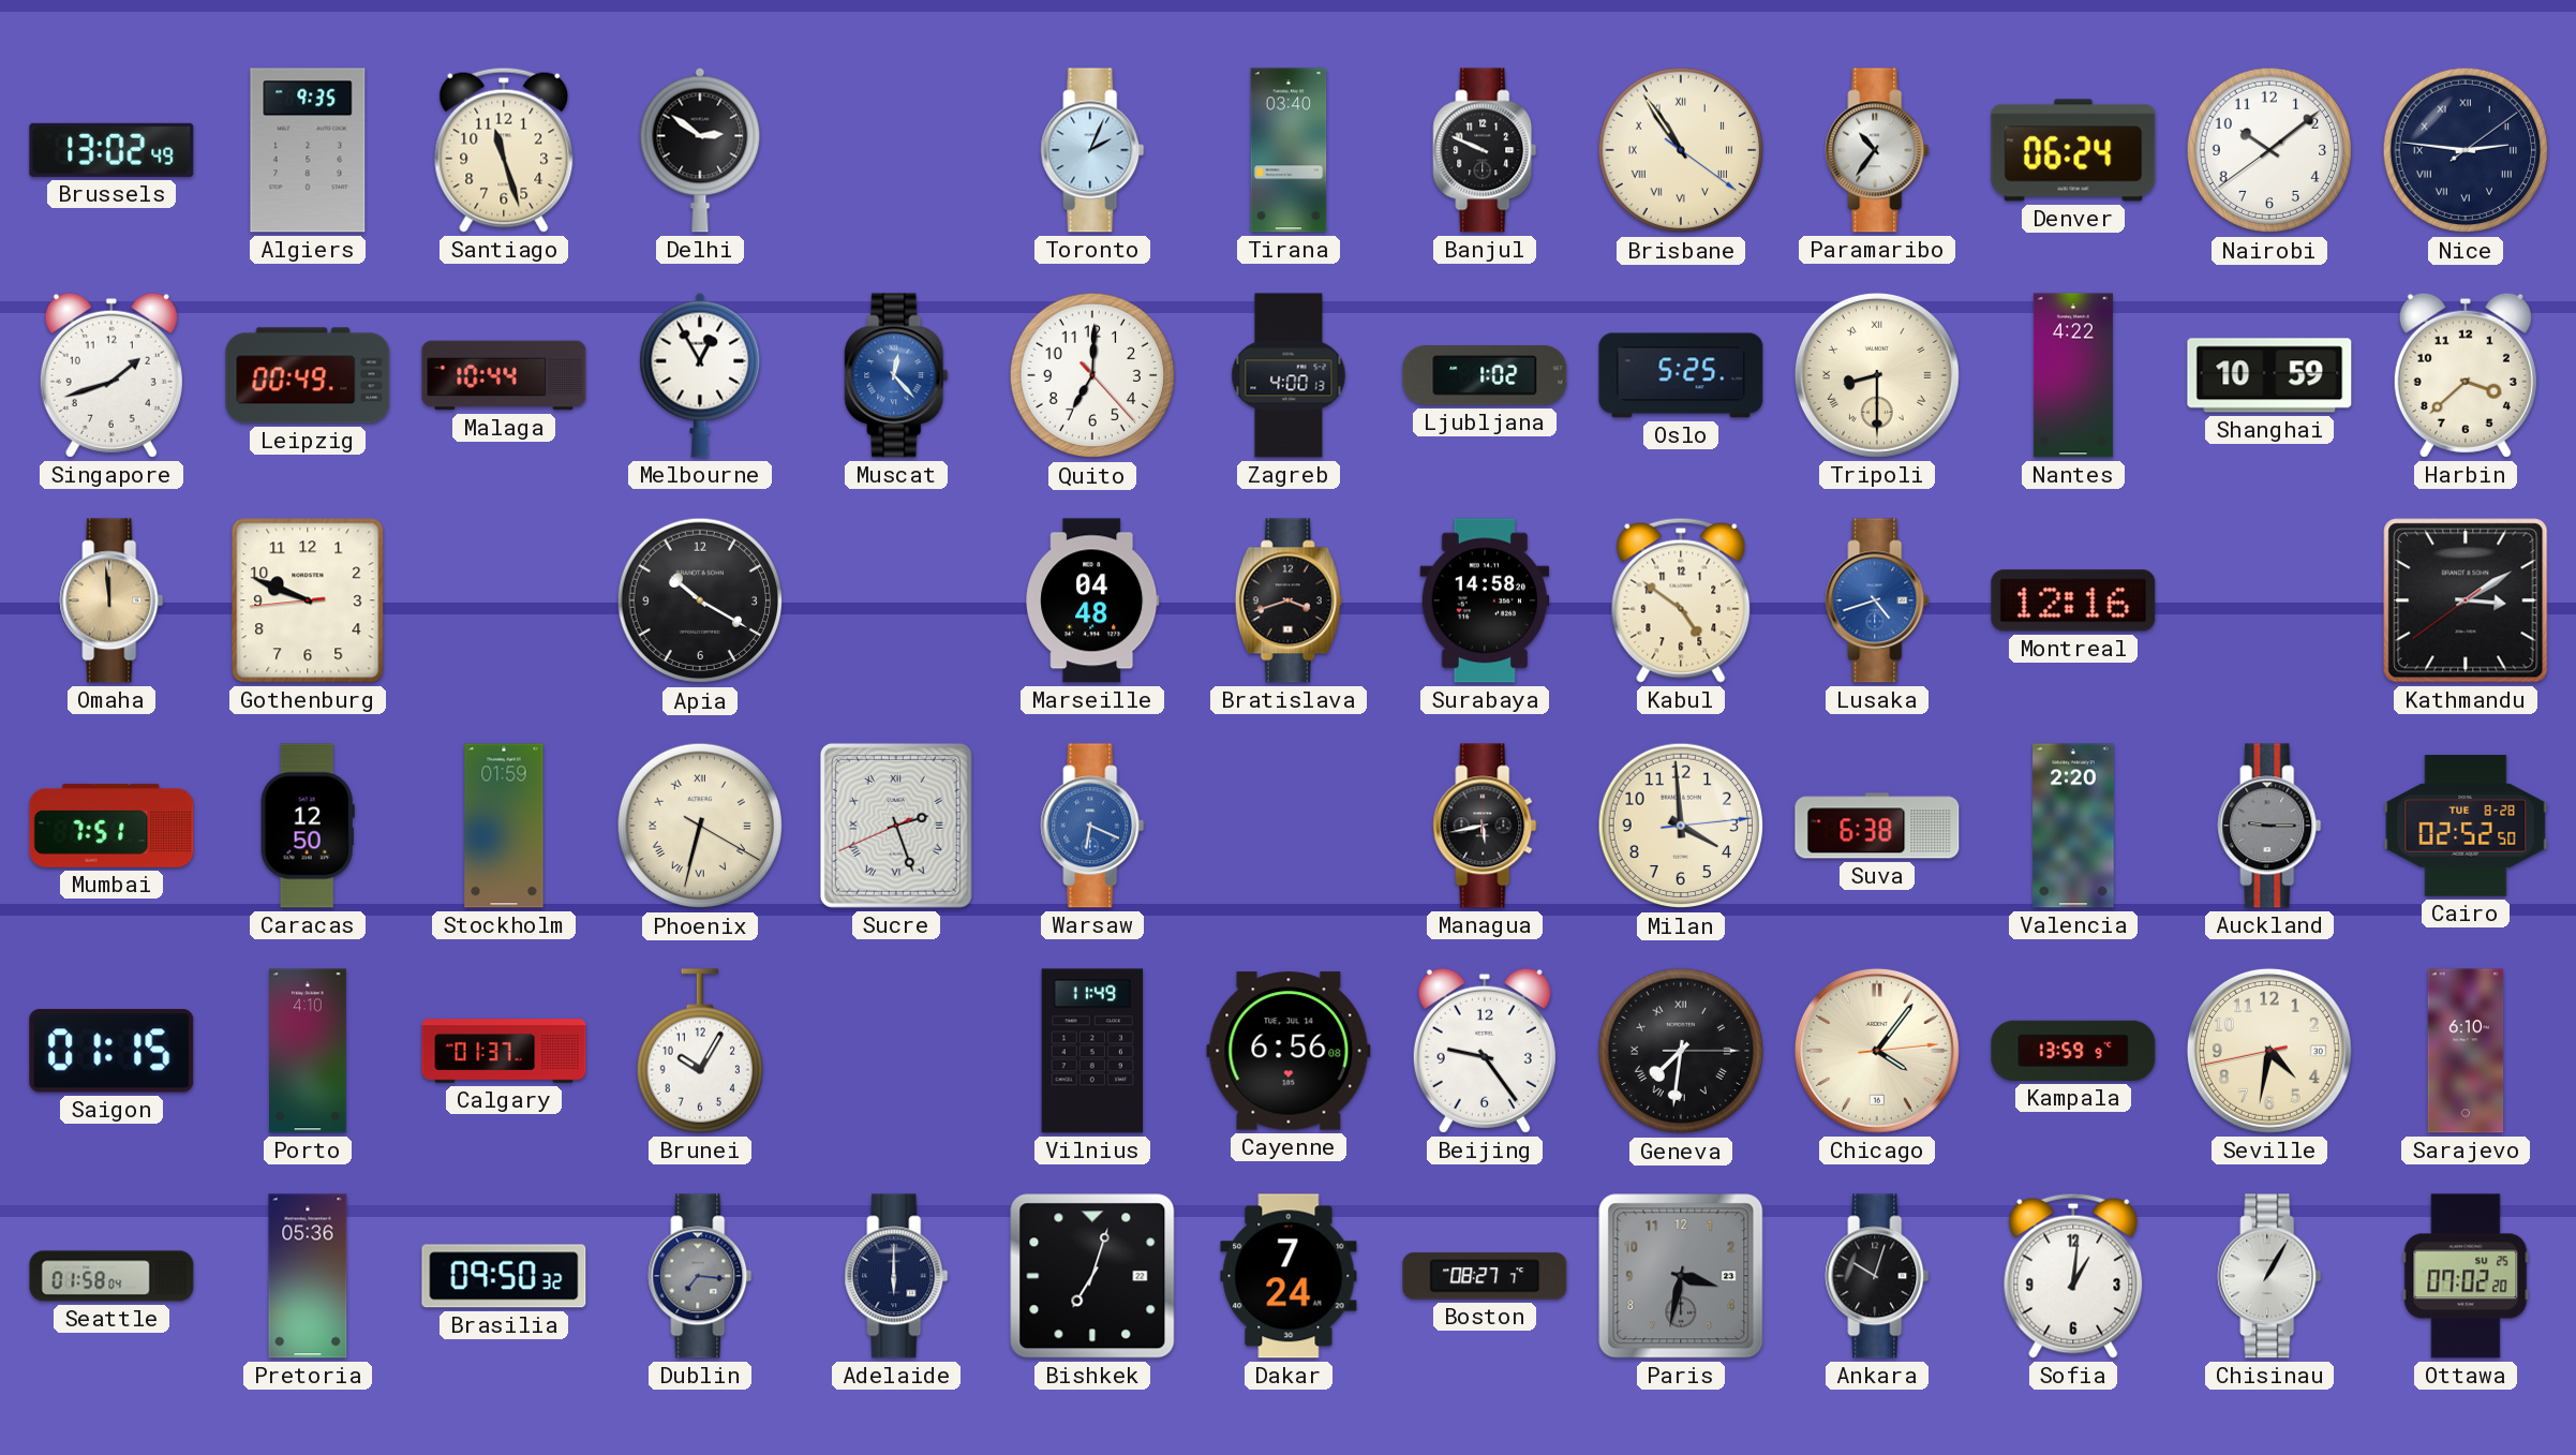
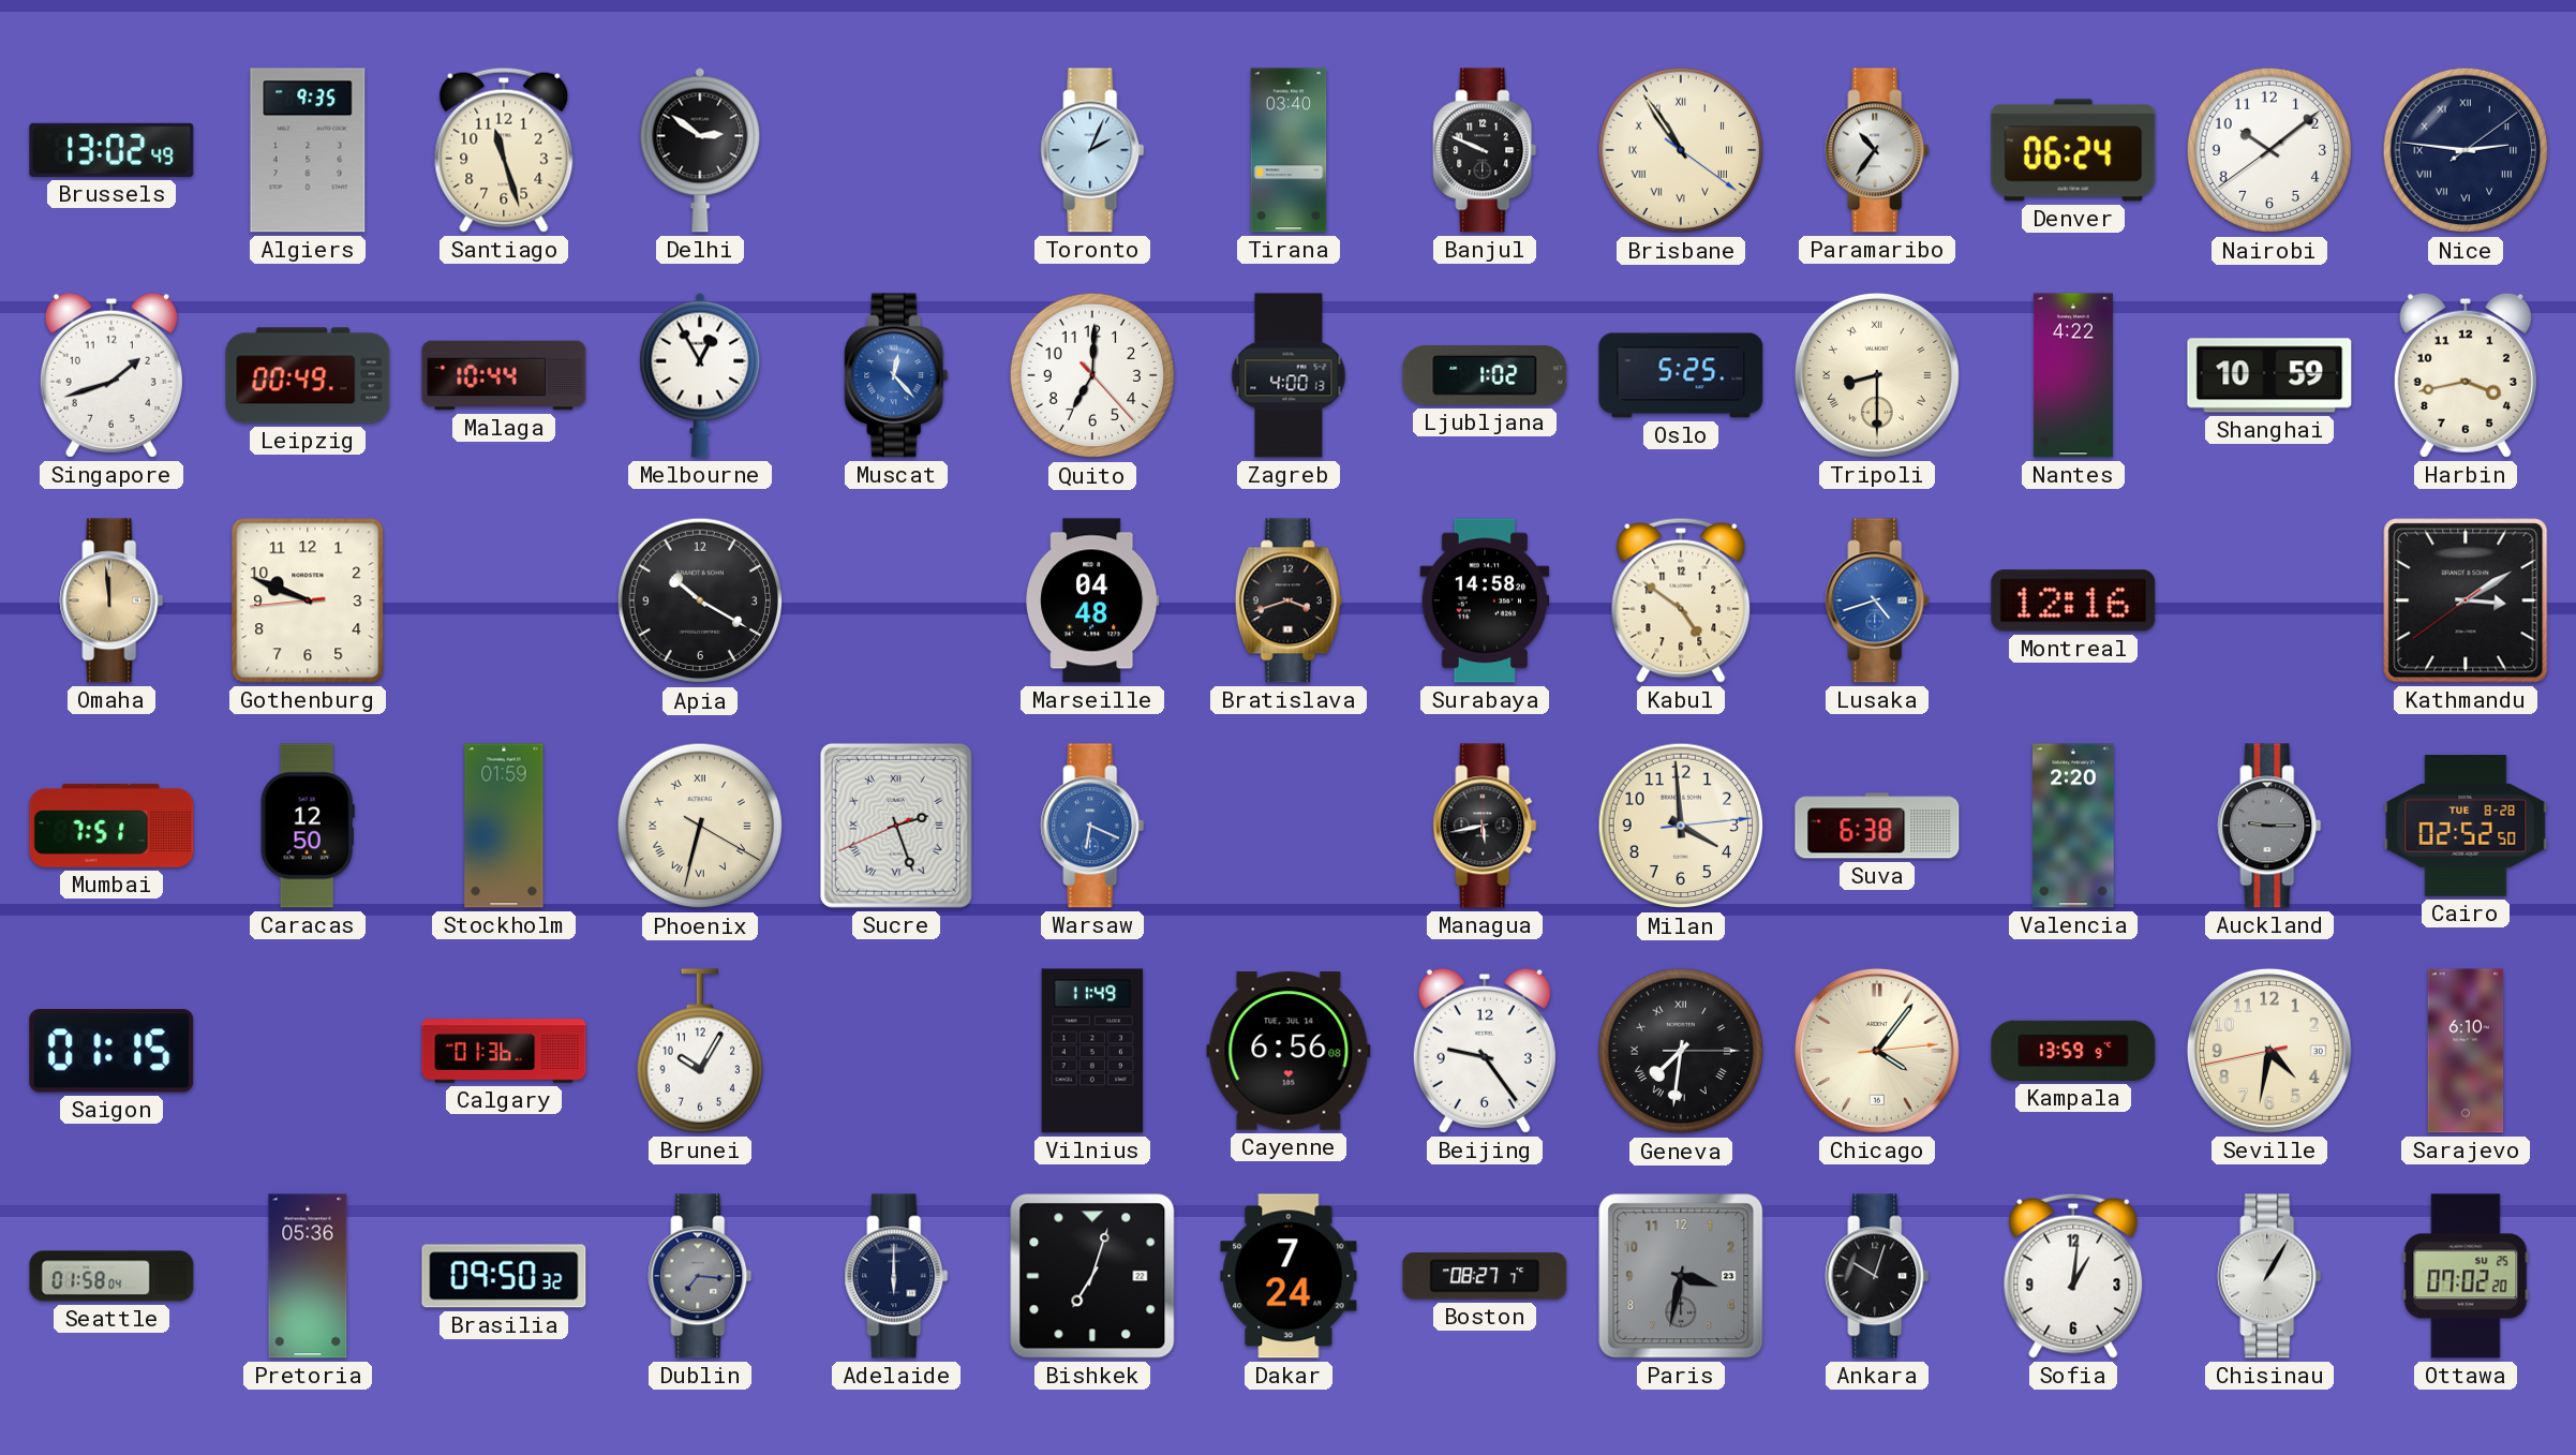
Harbin: 3:38 -> 3:43
Porto: 4:10 -> none
Calgary: 01:37 -> 01:36
